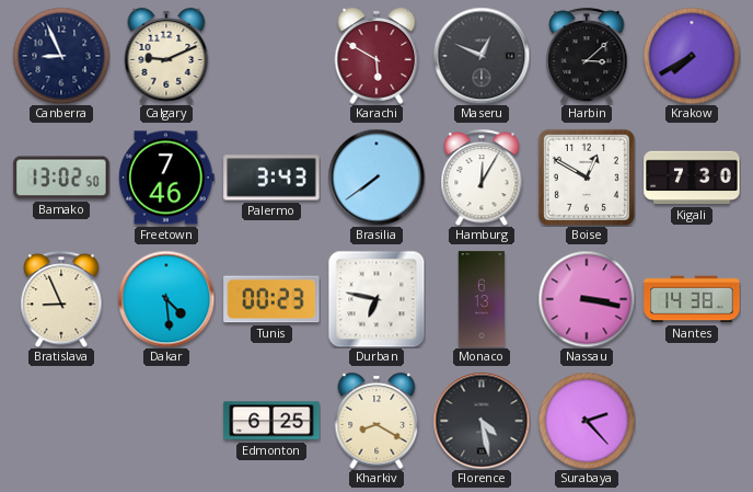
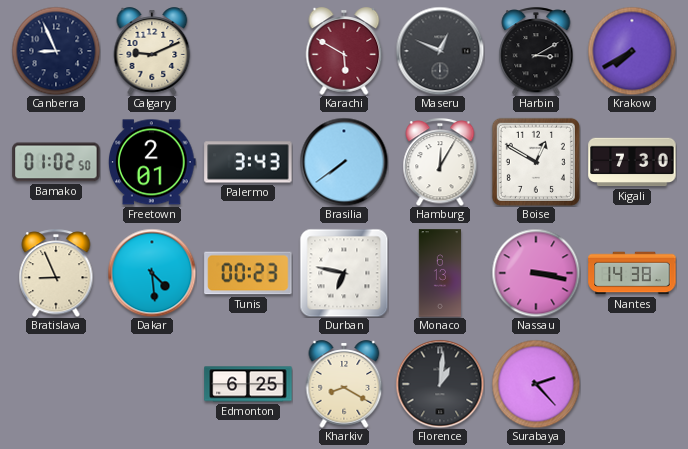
Harbin: 3:08 -> 3:10
Bamako: 13:02 -> 01:02
Freetown: 7:46 -> 2:01
Florence: 4:28 -> 1:01
